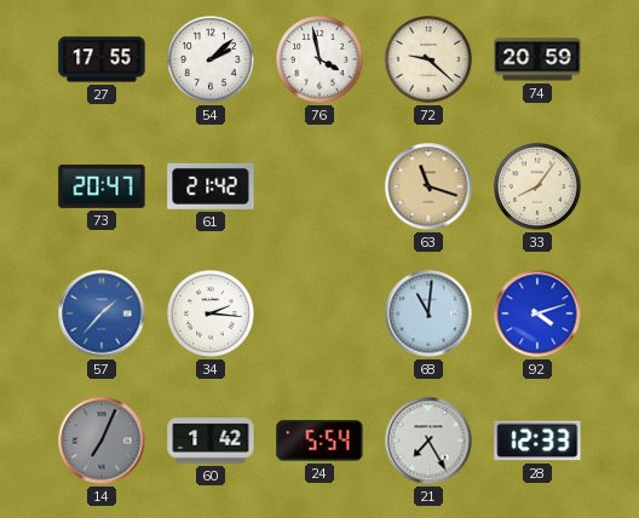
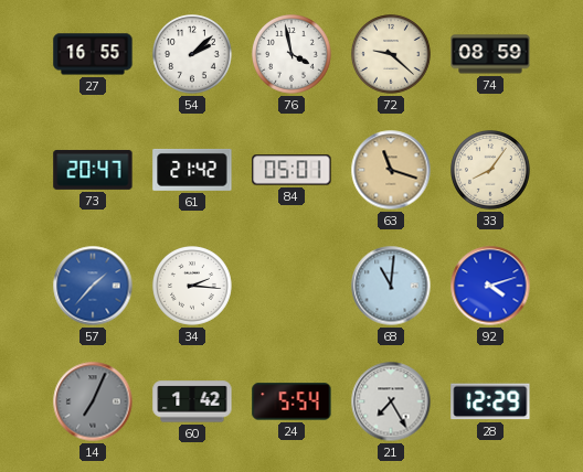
27: 17:55 -> 16:55
74: 20:59 -> 08:59
84: none -> 05:01
28: 12:33 -> 12:29
